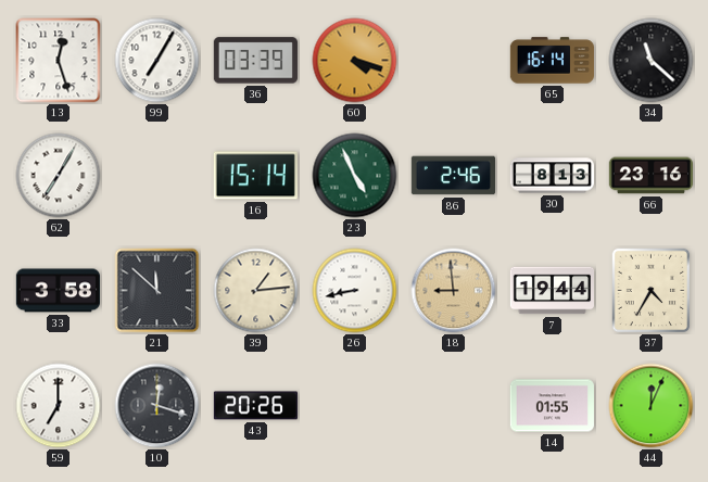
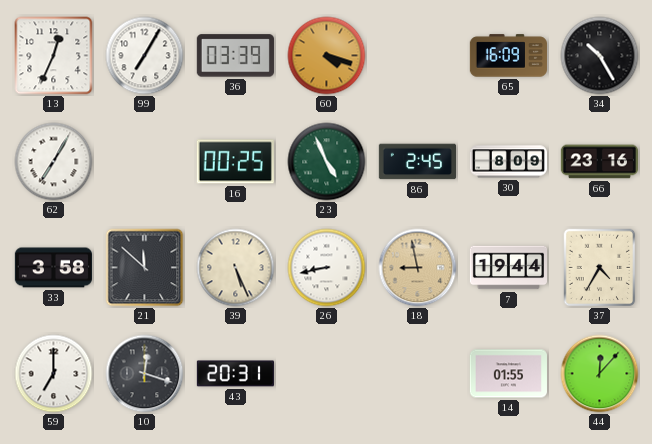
13: 12:27 -> 12:34
65: 16:14 -> 16:09
34: 11:22 -> 10:25
16: 15:14 -> 00:25
86: 2:46 -> 2:45
30: 8:13 -> 8:09
39: 1:14 -> 5:26
18: 8:59 -> 8:58
43: 20:26 -> 20:31
44: 12:04 -> 12:07
